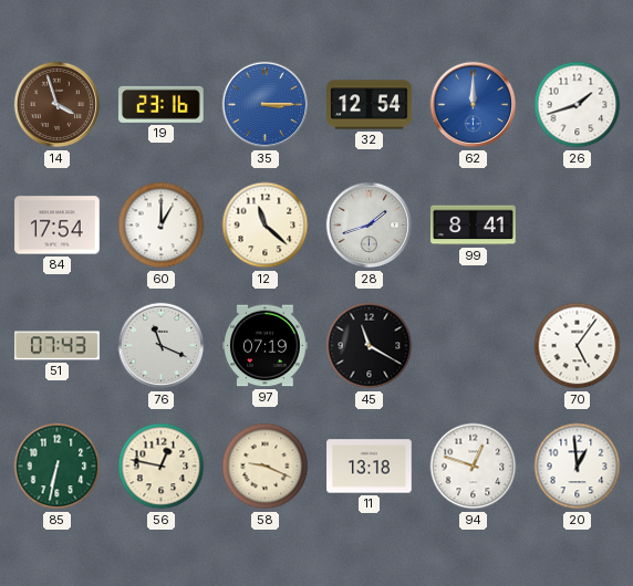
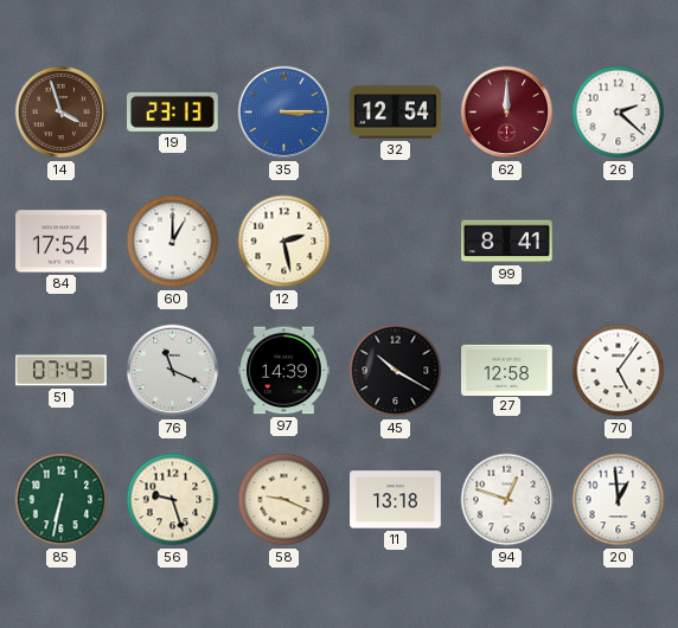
19: 23:16 -> 23:13
62 dial: blue -> burgundy
26: 1:42 -> 2:22
12: 11:22 -> 2:28
28: 1:42 -> none
97: 07:19 -> 14:39
45: 11:20 -> 10:20
27: none -> 12:58
56: 12:47 -> 9:27
